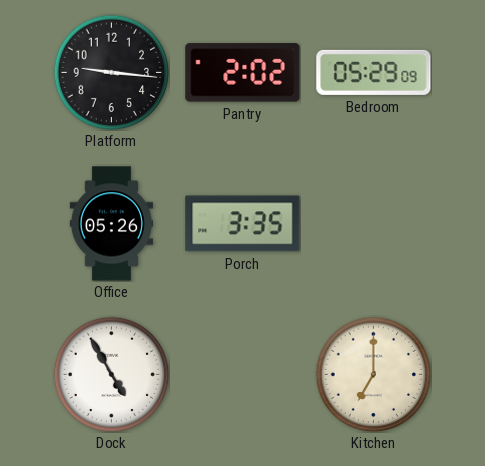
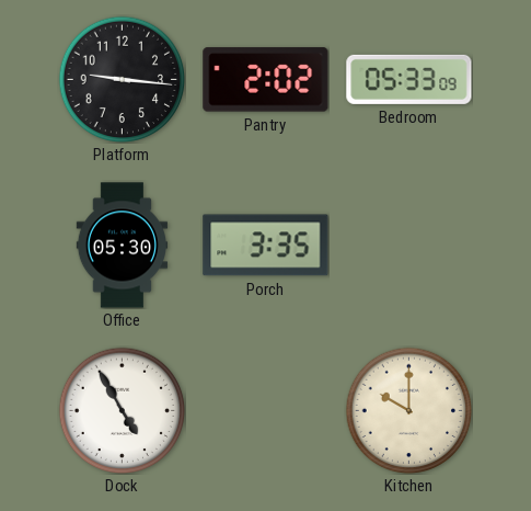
Bedroom: 05:29 -> 05:33
Office: 05:26 -> 05:30
Kitchen: 7:00 -> 10:00
